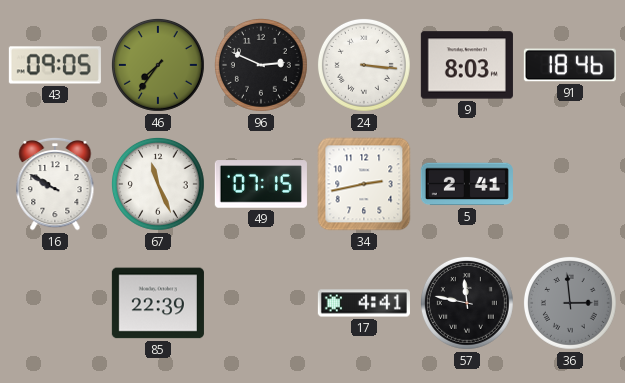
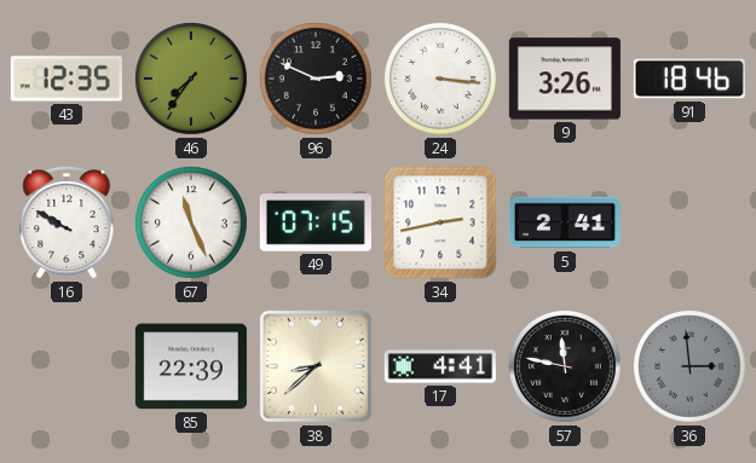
43: 09:05 -> 12:35
9: 8:03 -> 3:26
38: none -> 8:38
